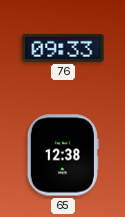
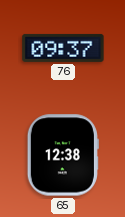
76: 09:33 -> 09:37
